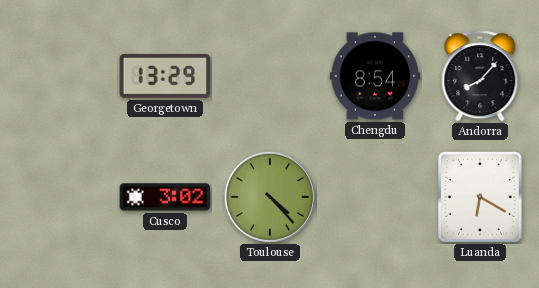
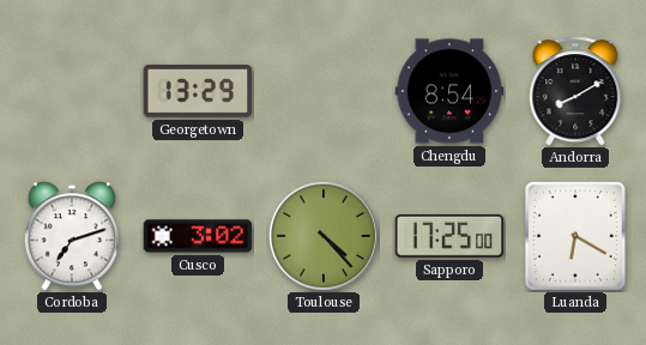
Andorra: 8:07 -> 8:10
Cordoba: none -> 7:12
Sapporo: none -> 17:25
